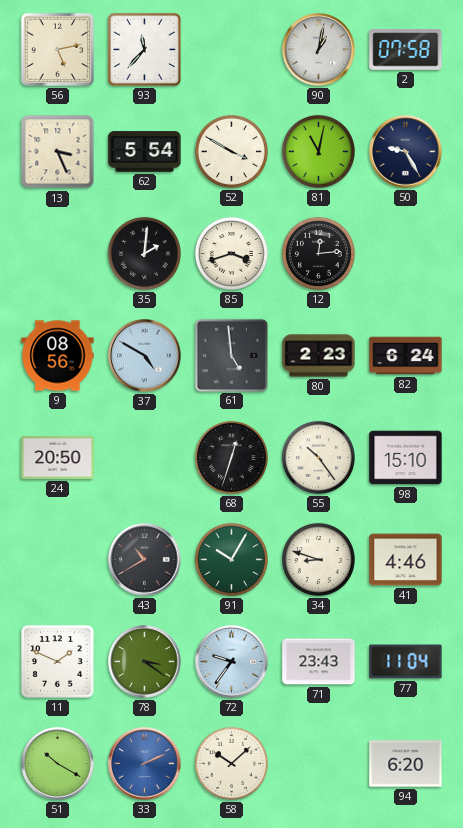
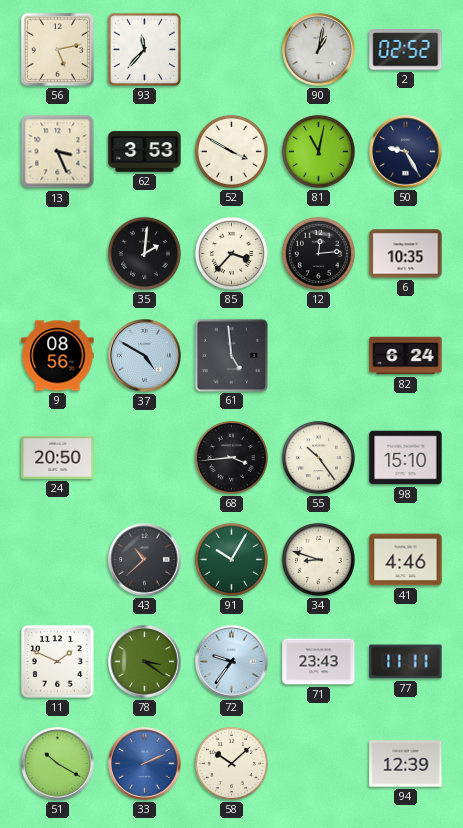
2: 07:58 -> 02:52
62: 5:54 -> 3:53
85: 3:42 -> 3:37
6: none -> 10:35
80: 2:23 -> none
68: 12:33 -> 3:44
43: 10:40 -> 10:38
77: 11:04 -> 11:11
94: 6:20 -> 12:39
